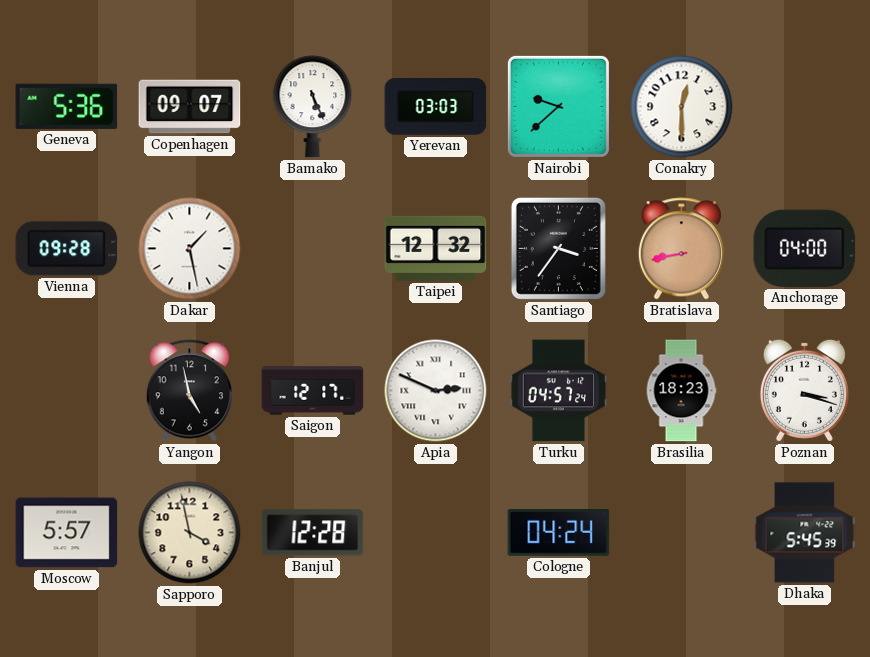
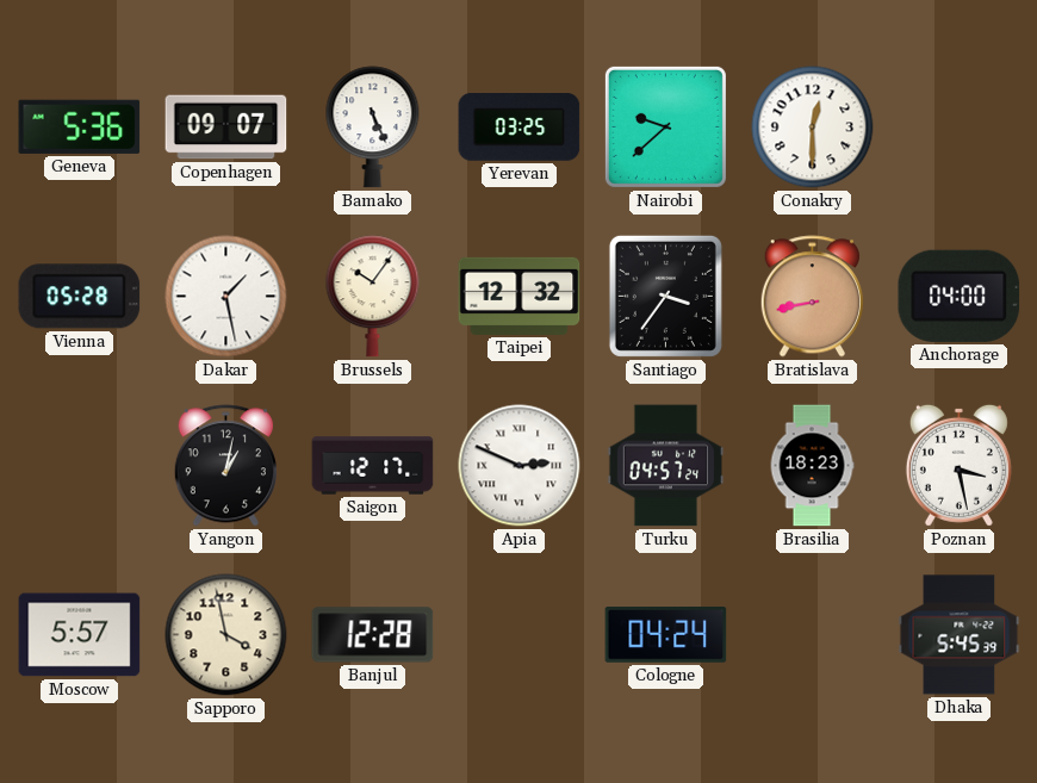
Yerevan: 03:03 -> 03:25
Vienna: 09:28 -> 05:28
Brussels: none -> 10:06
Yangon: 4:58 -> 1:02
Poznan: 3:18 -> 3:28
